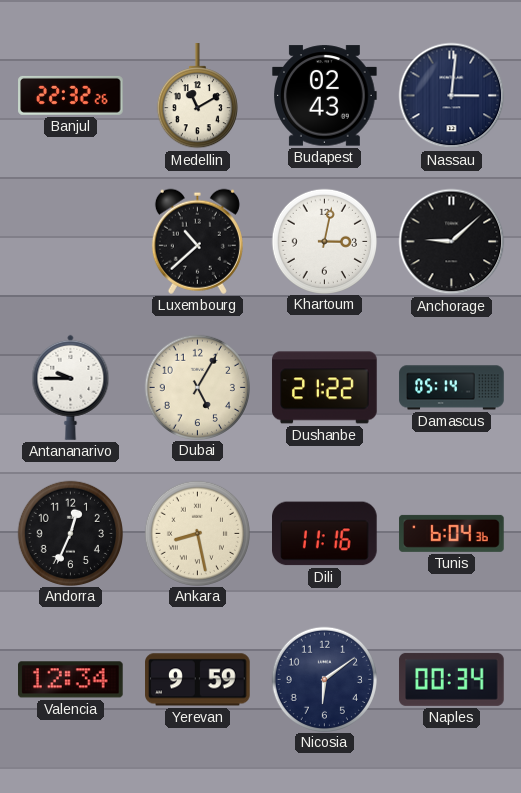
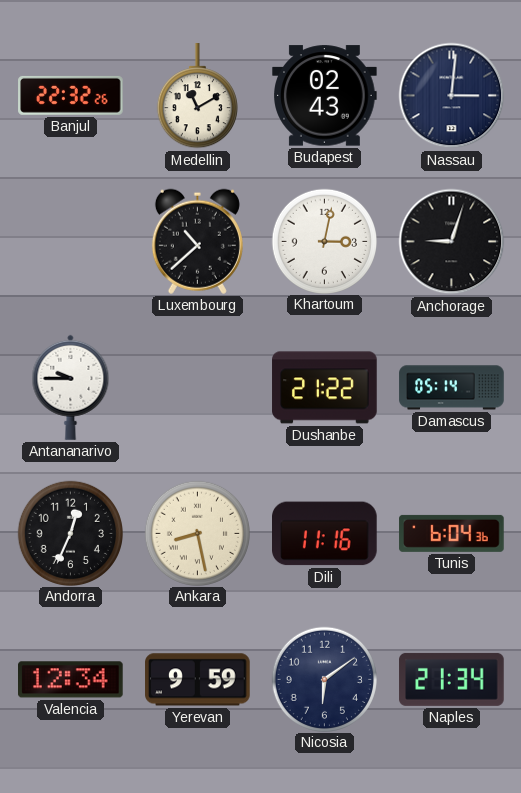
Anchorage: 9:08 -> 9:03
Dubai: 5:05 -> none
Naples: 00:34 -> 21:34
